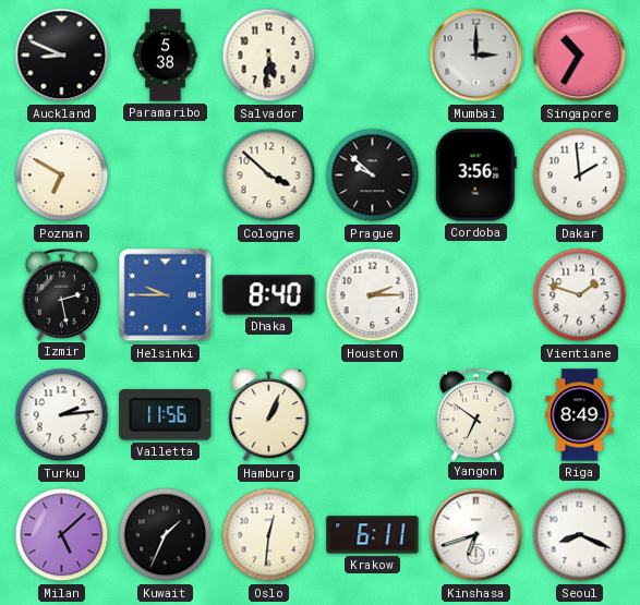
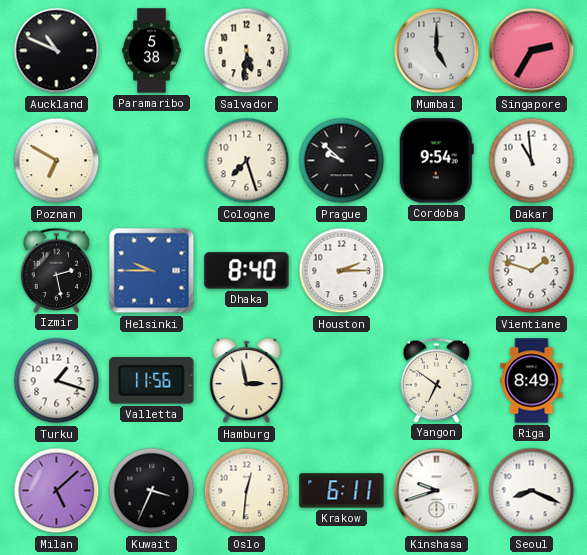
Auckland: 8:49 -> 10:49
Mumbai: 3:00 -> 5:00
Singapore: 10:35 -> 2:35
Cologne: 3:52 -> 7:27
Cordoba: 3:56 -> 9:54
Dakar: 1:59 -> 10:59
Turku: 2:14 -> 1:18
Hamburg: 1:04 -> 2:58
Kuwait: 1:34 -> 3:34
Kinshasa: 6:42 -> 9:42
